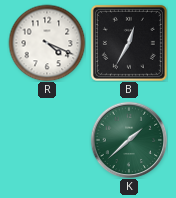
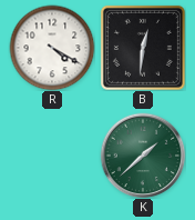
R: 4:19 -> 4:20
B: 12:35 -> 12:31
